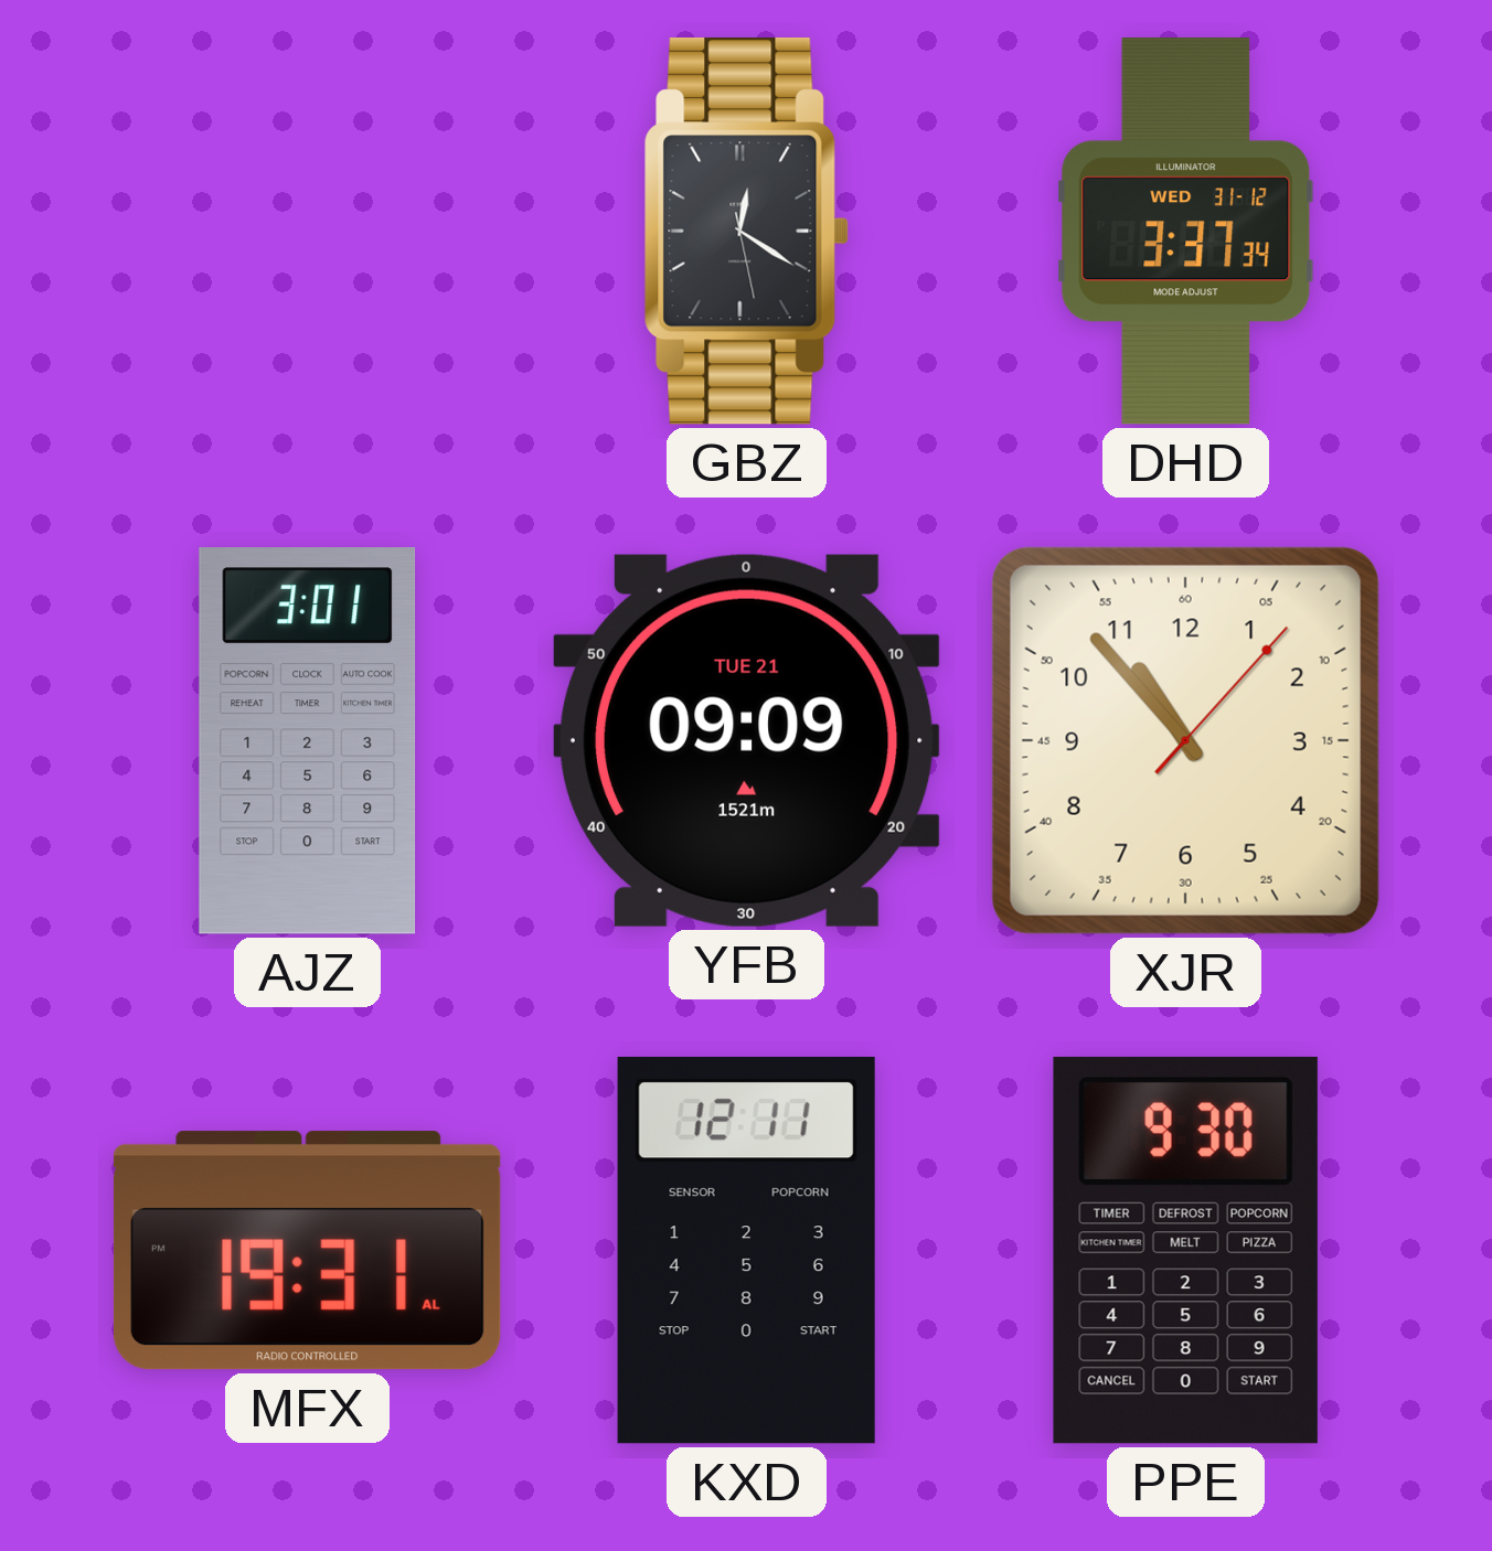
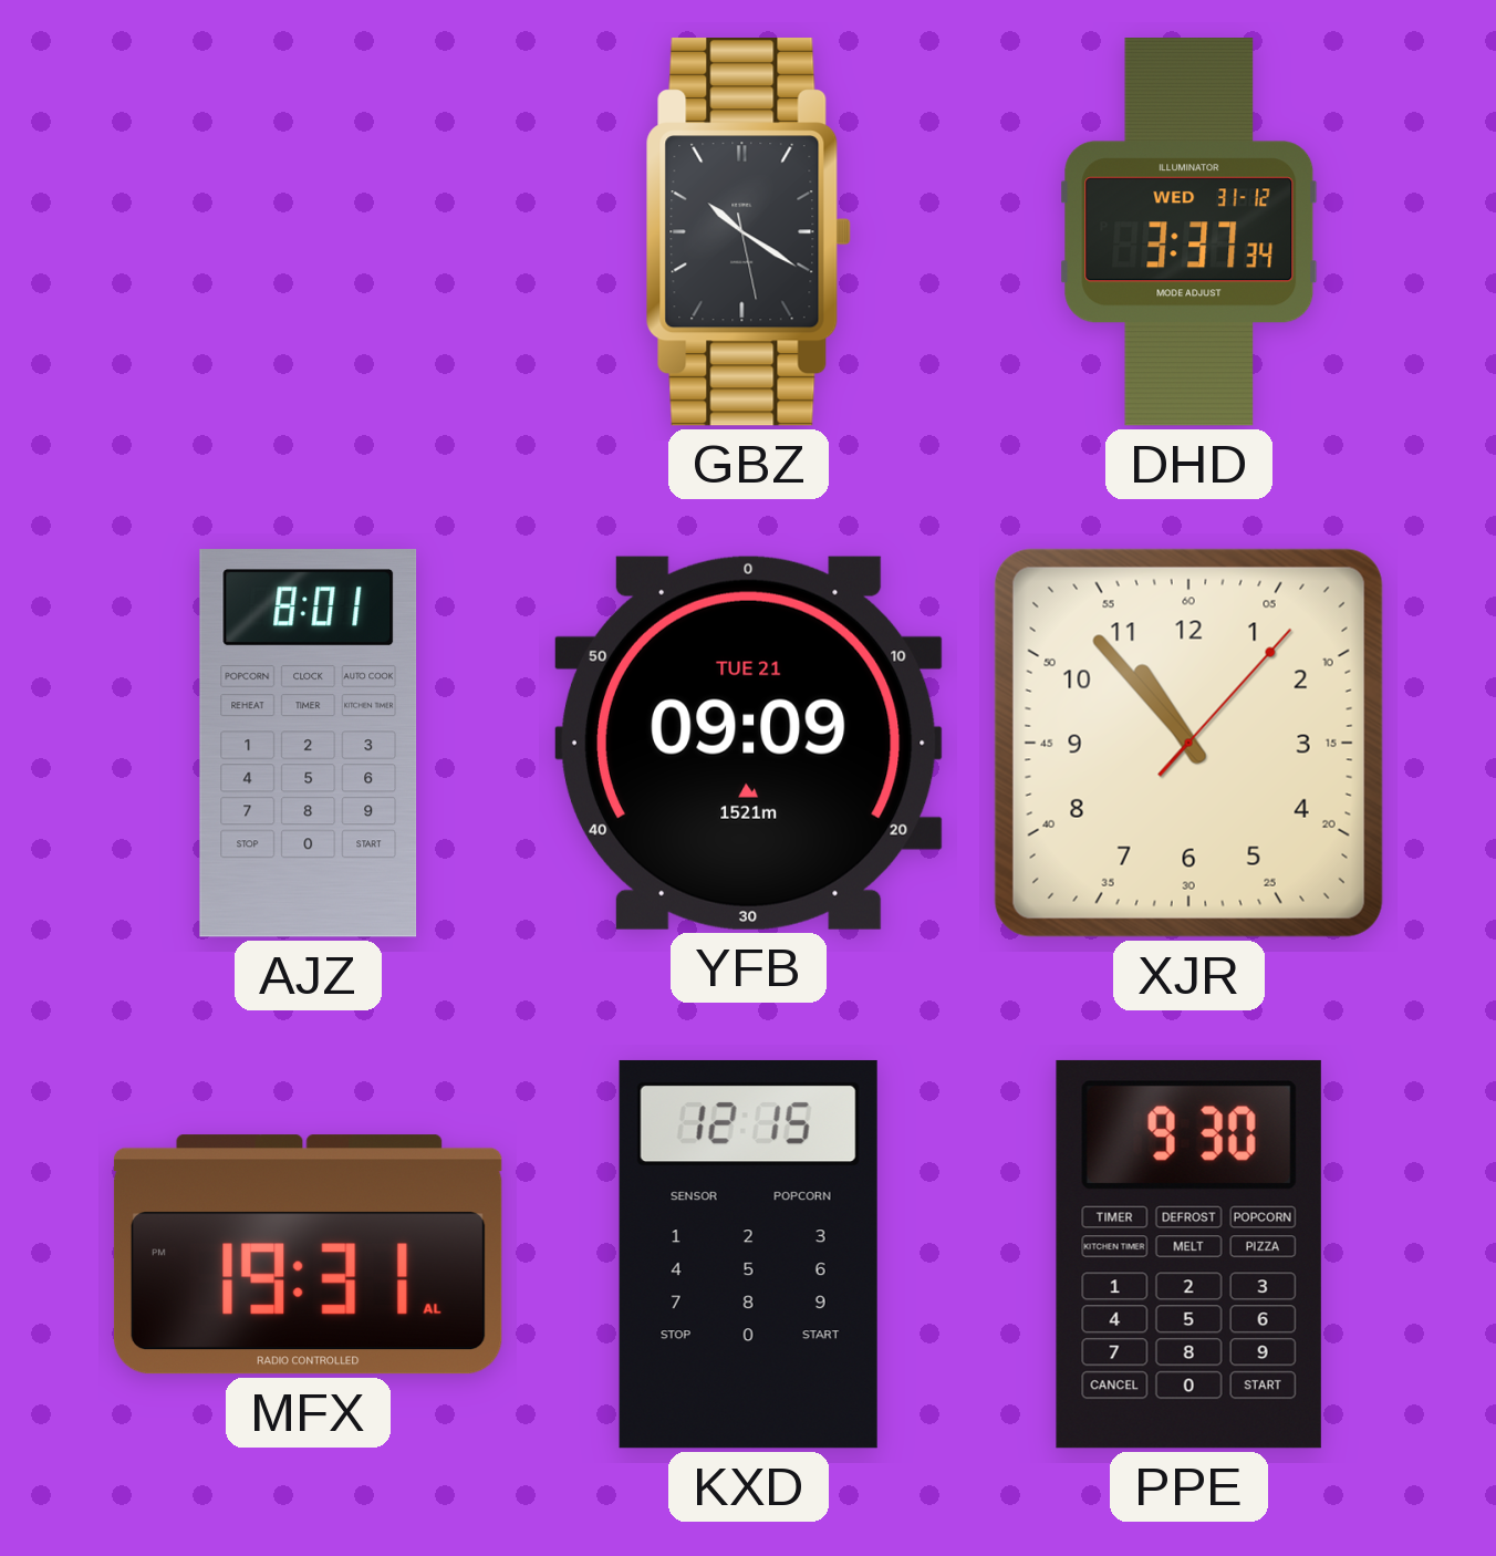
GBZ: 12:20 -> 10:20
AJZ: 3:01 -> 8:01
KXD: 12:11 -> 12:15
